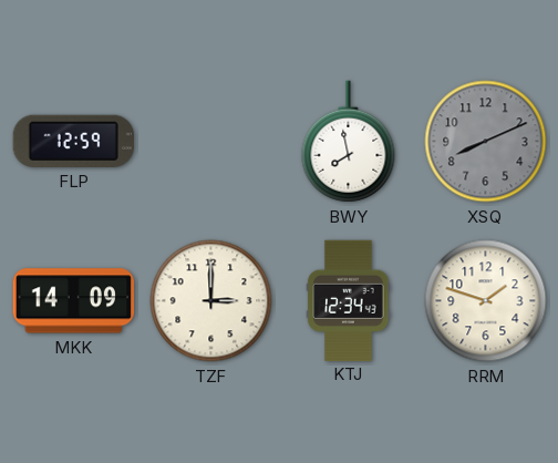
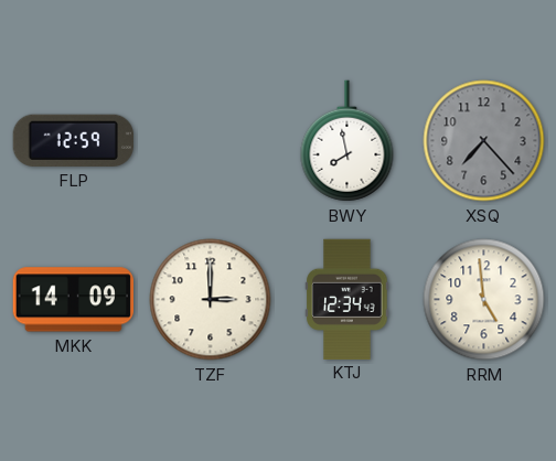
XSQ: 8:11 -> 7:23
RRM: 1:48 -> 4:59
